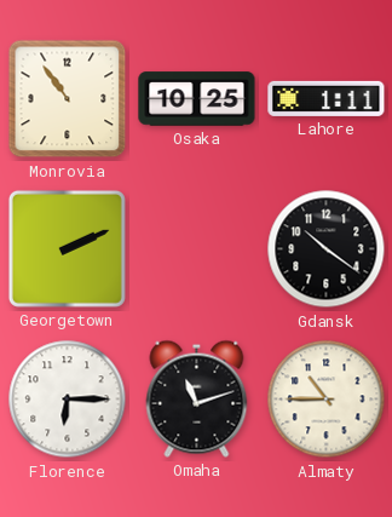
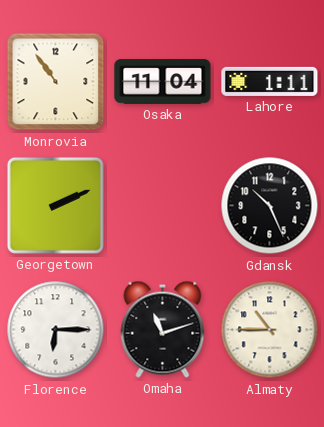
Osaka: 10:25 -> 11:04
Gdansk: 10:21 -> 10:26
